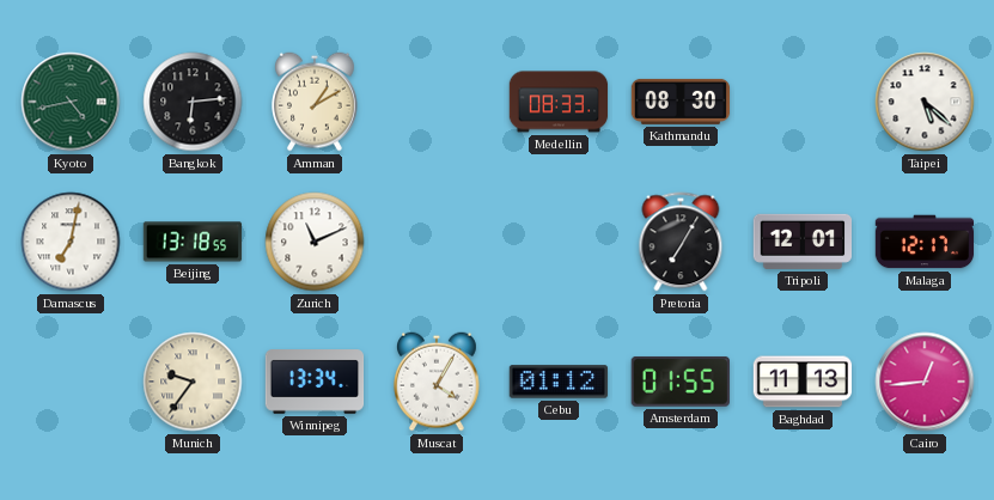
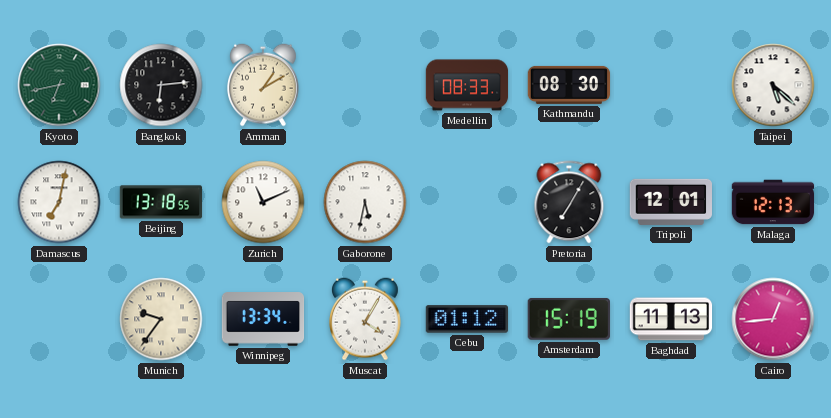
Kyoto: 4:43 -> 6:43
Gaborone: none -> 5:32
Malaga: 12:17 -> 12:13
Amsterdam: 01:55 -> 15:19
